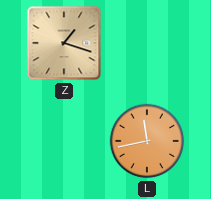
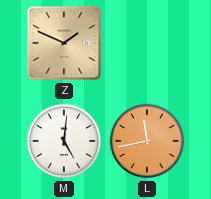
Z: 1:18 -> 1:49
M: none -> 5:01
